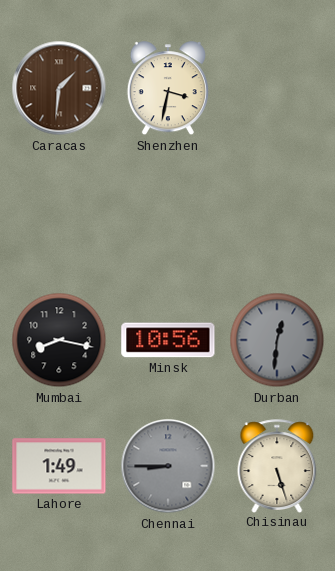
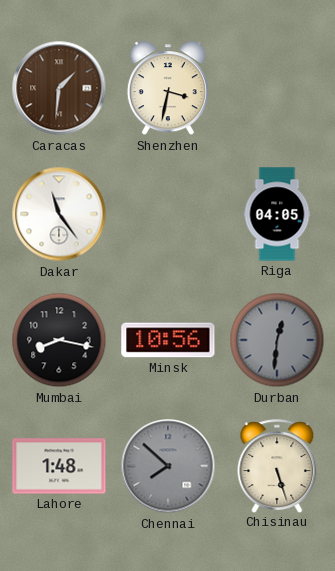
Dakar: none -> 11:24
Riga: none -> 04:05
Lahore: 1:49 -> 1:48
Chennai: 8:45 -> 7:52
